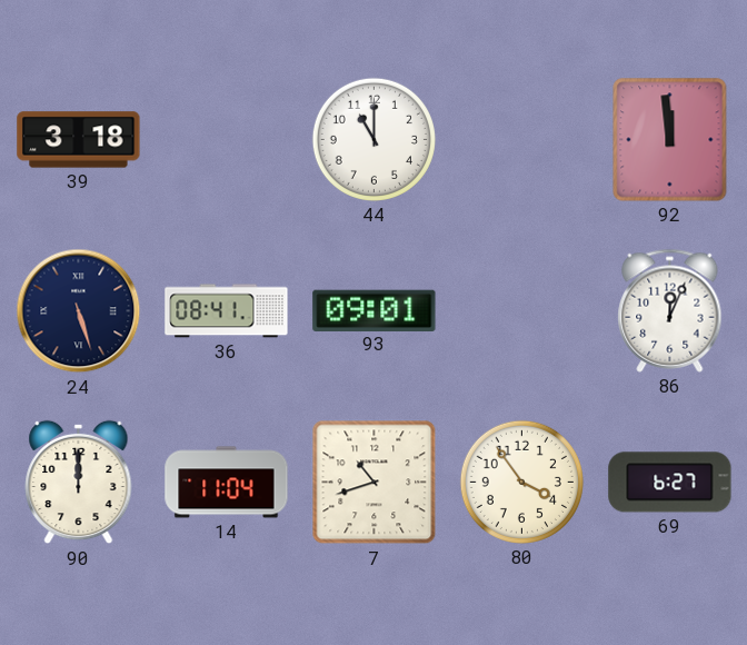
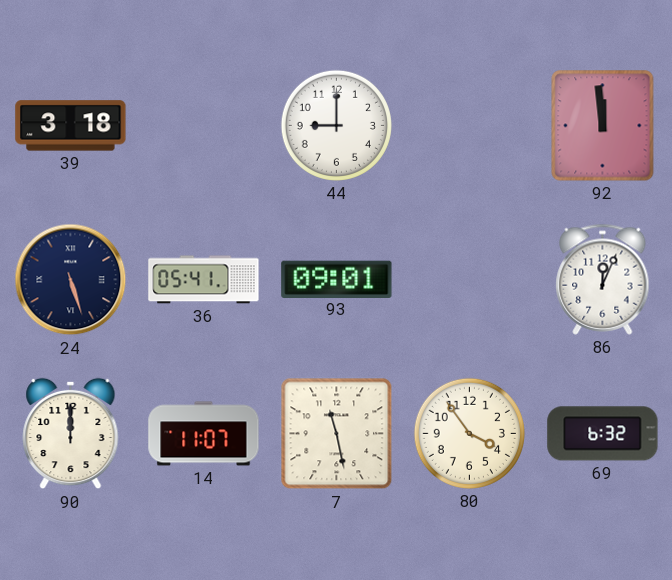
44: 11:00 -> 9:00
36: 08:41 -> 05:41
14: 11:04 -> 11:07
7: 10:42 -> 11:28
69: 6:27 -> 6:32
